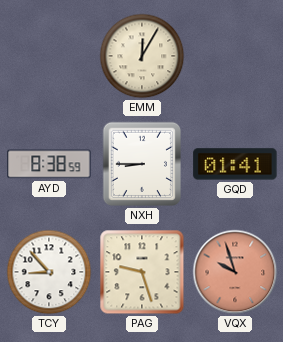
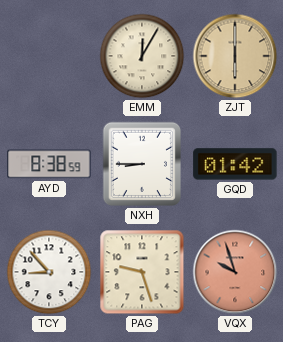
ZJT: none -> 6:00
GQD: 01:41 -> 01:42
